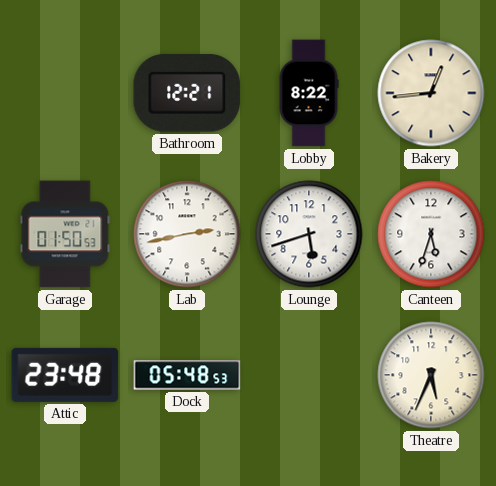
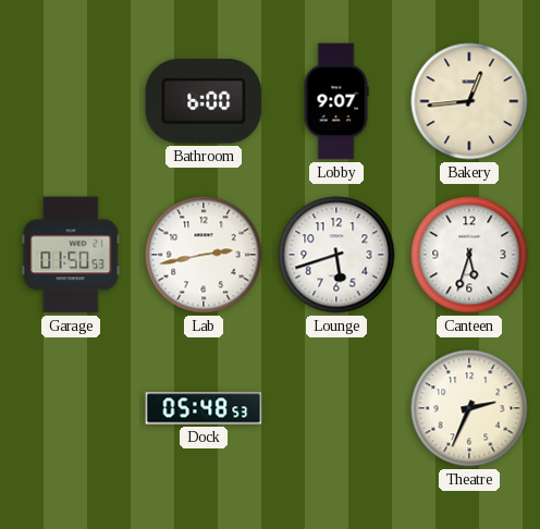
Bathroom: 12:21 -> 6:00
Lobby: 8:22 -> 9:07
Attic: 23:48 -> none
Theatre: 5:34 -> 2:34
